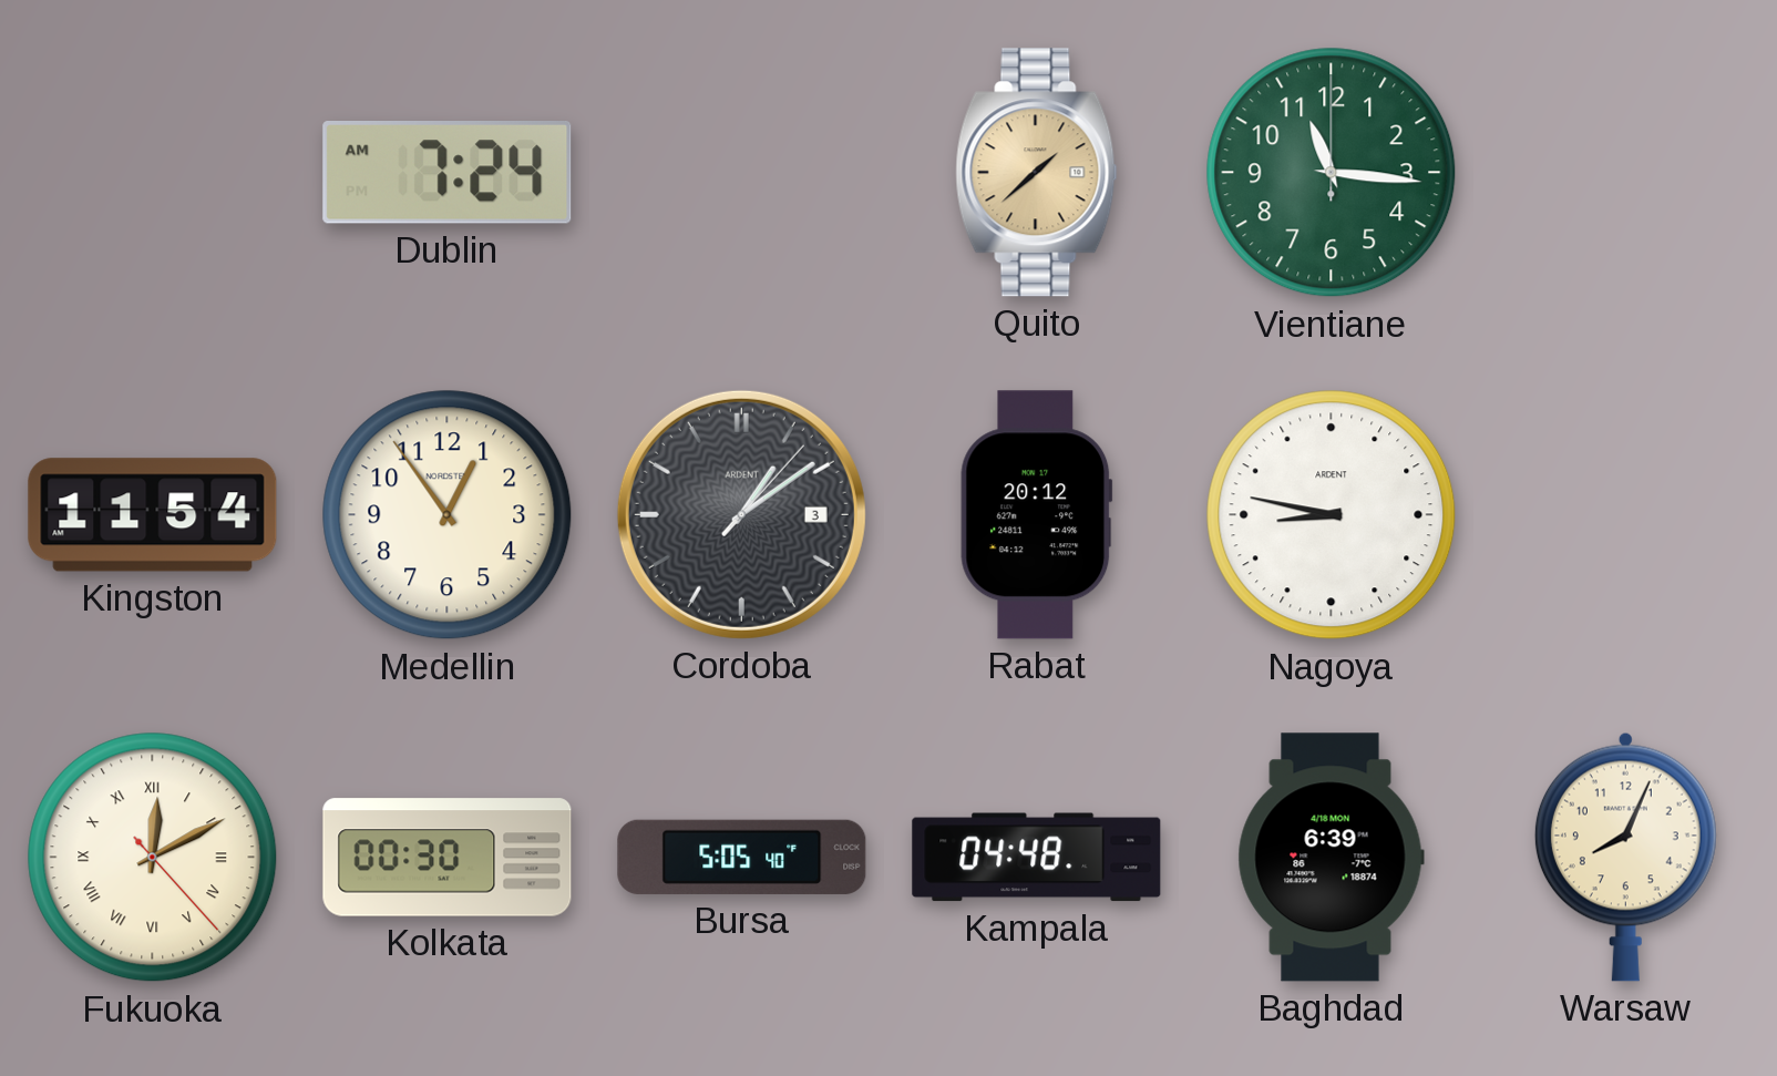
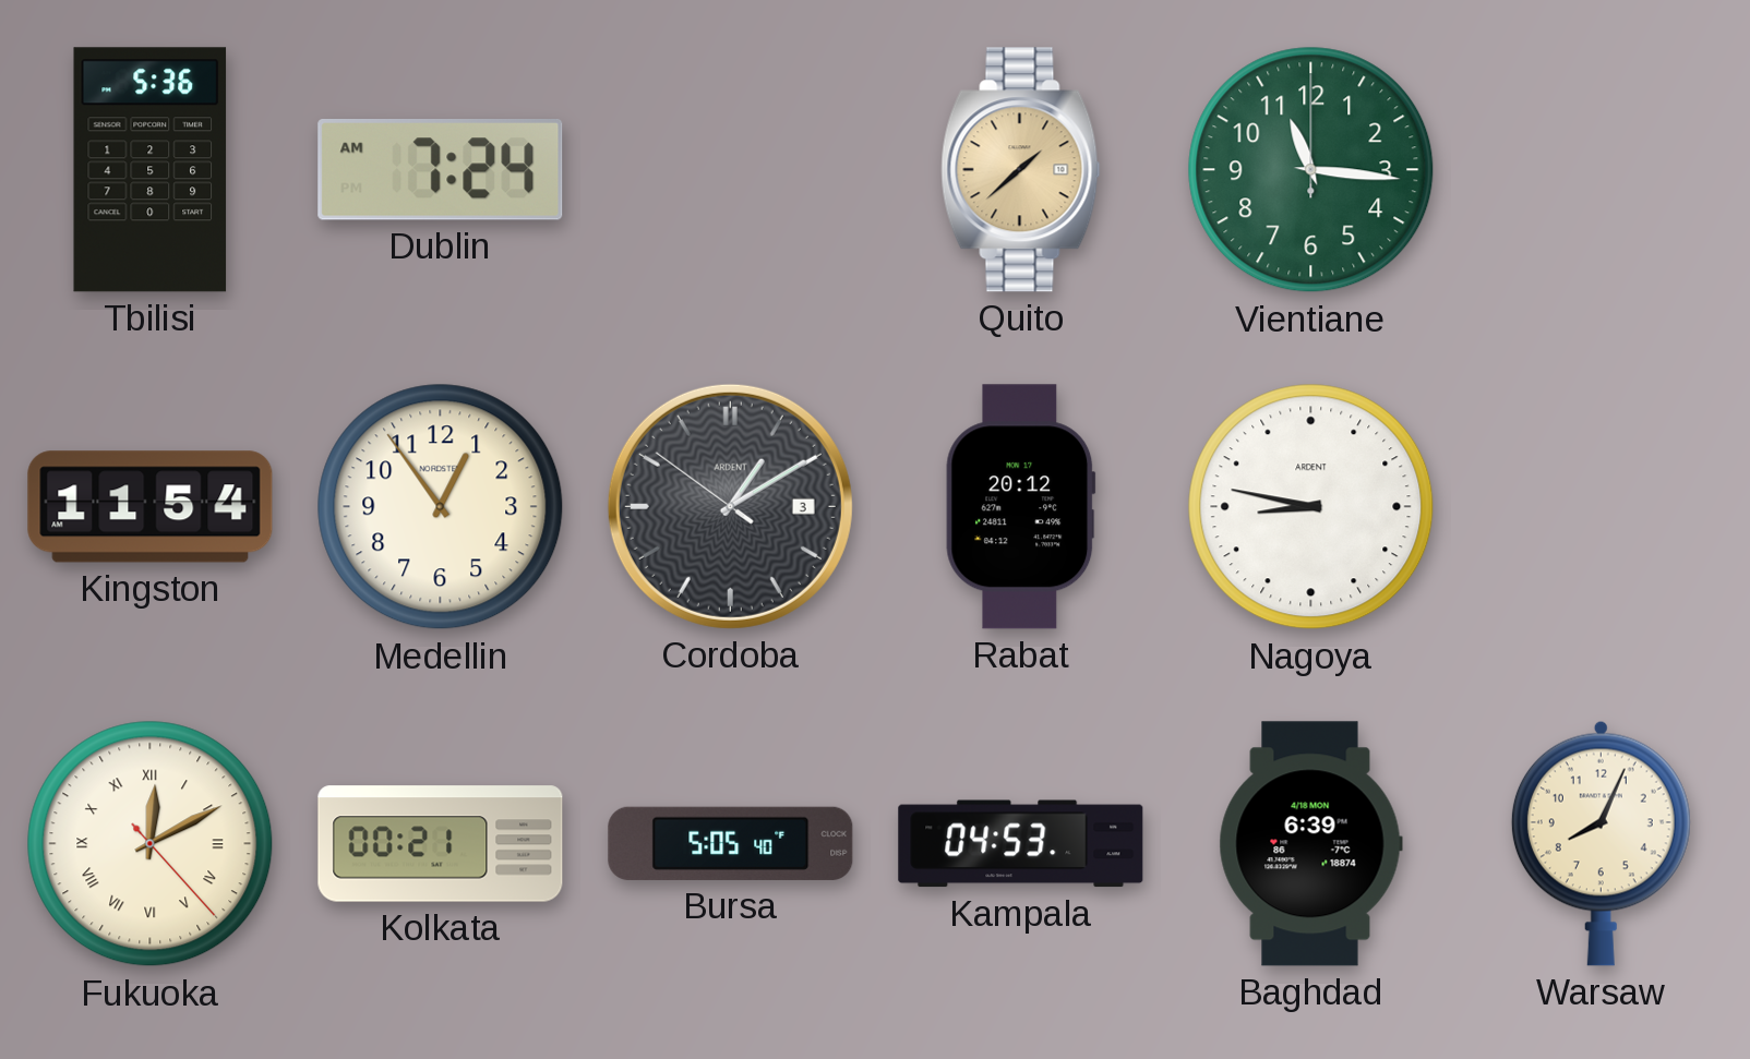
Tbilisi: none -> 5:36
Cordoba: 1:09:07 -> 1:09:51
Kolkata: 00:30 -> 00:21
Kampala: 04:48 -> 04:53
